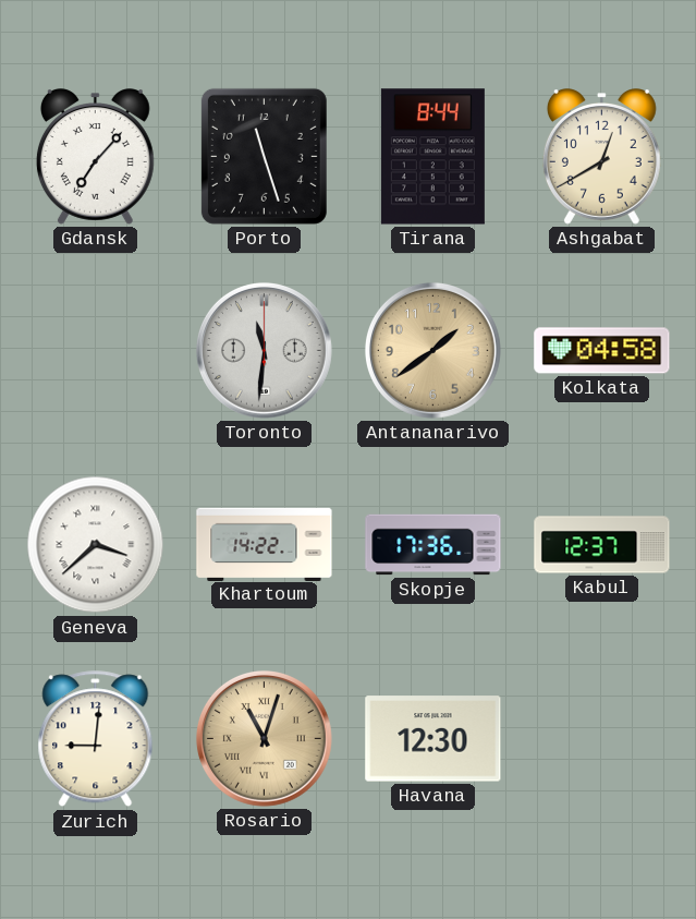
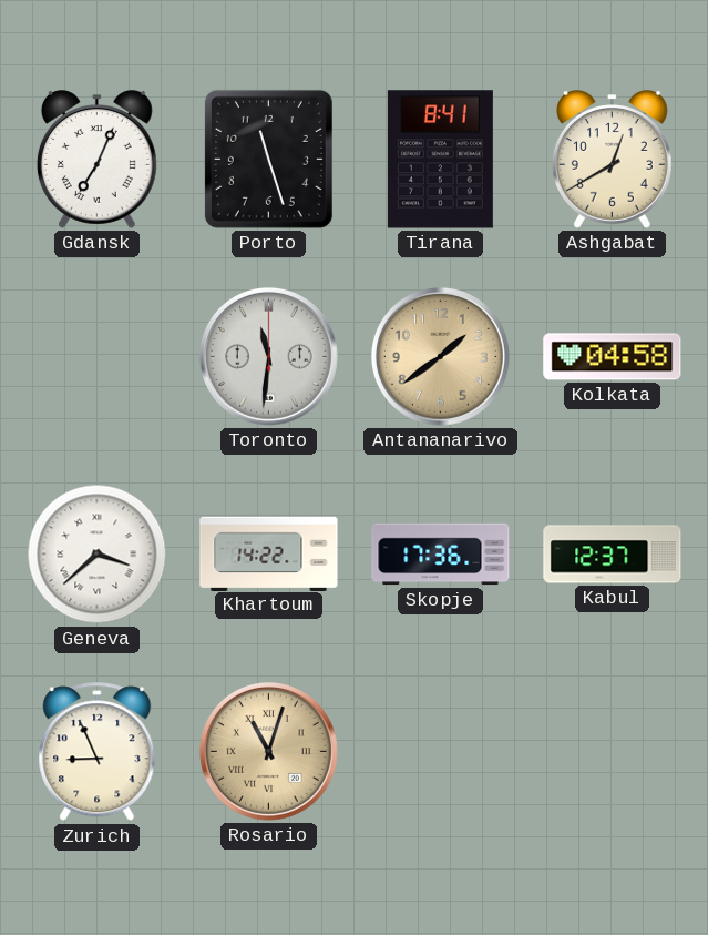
Gdansk: 7:07 -> 7:04
Tirana: 8:44 -> 8:41
Zurich: 9:01 -> 8:56
Havana: 12:30 -> none
